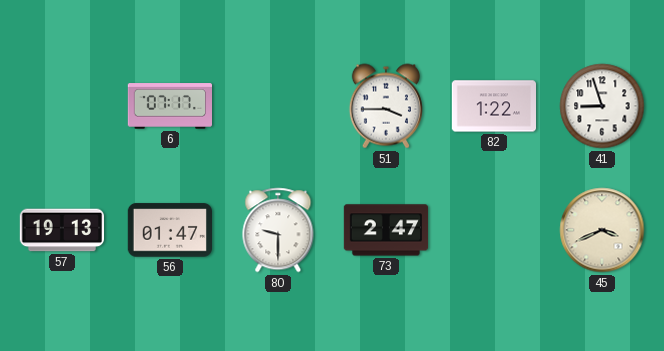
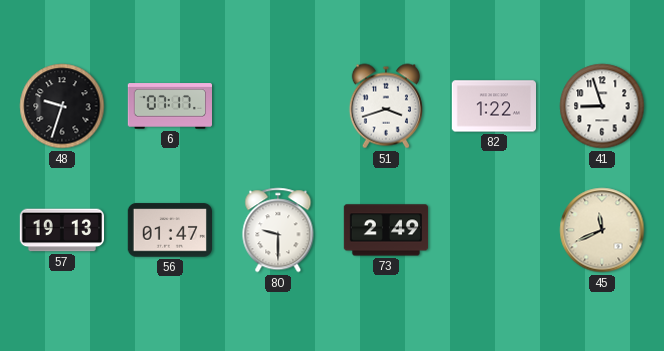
48: none -> 9:33
51: 3:45 -> 3:42
73: 2:47 -> 2:49
45: 3:41 -> 11:41
